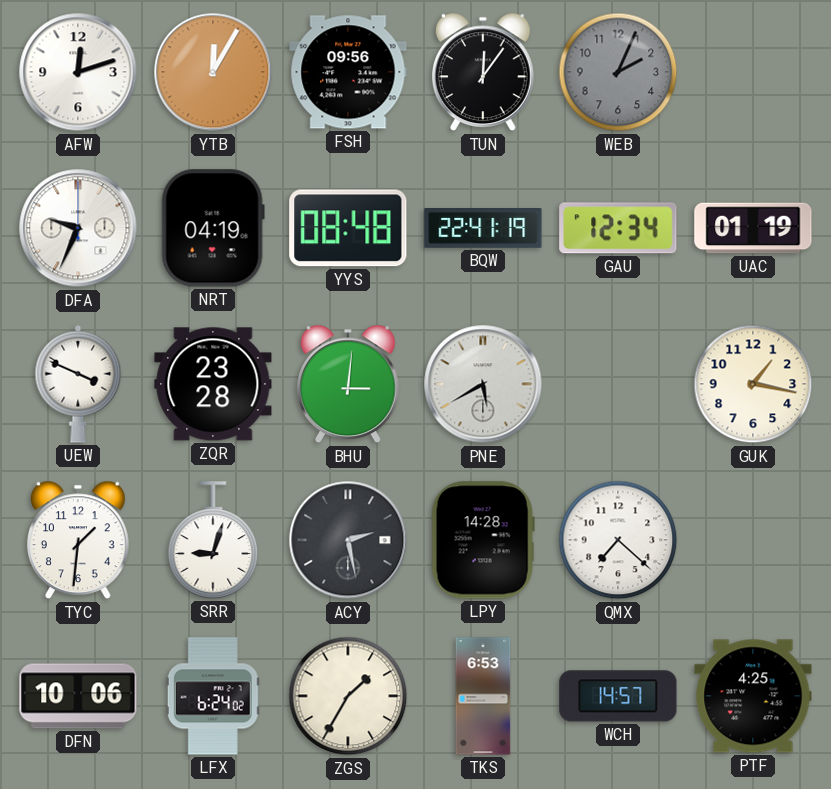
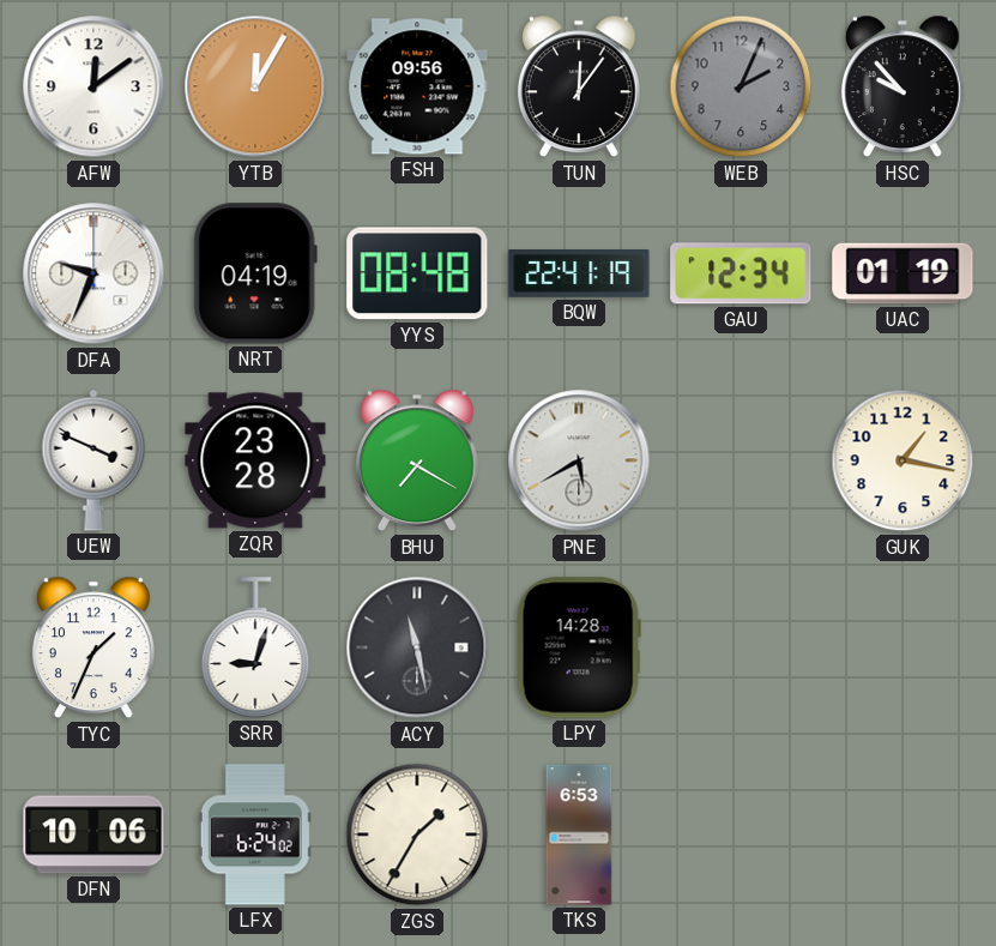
AFW: 12:12 -> 12:09
HSC: none -> 9:53
BHU: 3:01 -> 7:20
TYC: 1:31 -> 1:34
ACY: 2:28 -> 11:28
QMX: 7:22 -> none
WCH: 14:57 -> none
PTF: 4:25 -> none
